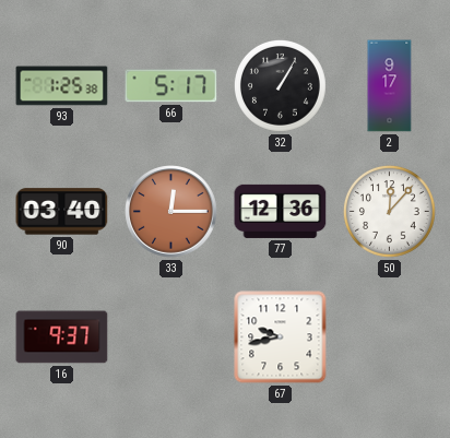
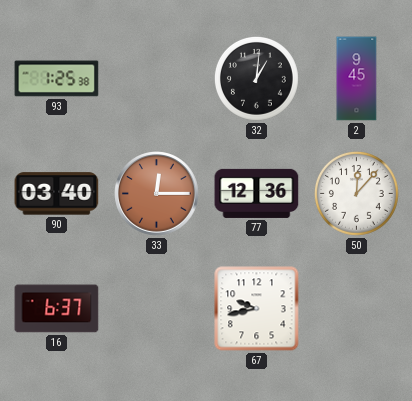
66: 5:17 -> none
32: 1:05 -> 1:01
2: 9:17 -> 9:45
16: 9:37 -> 6:37
